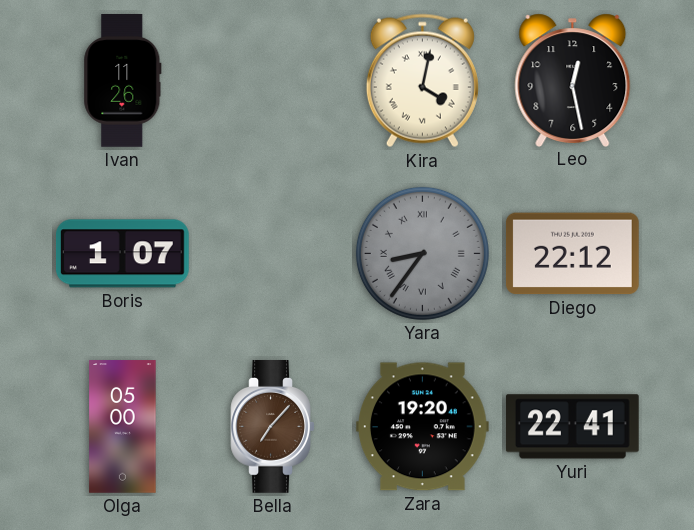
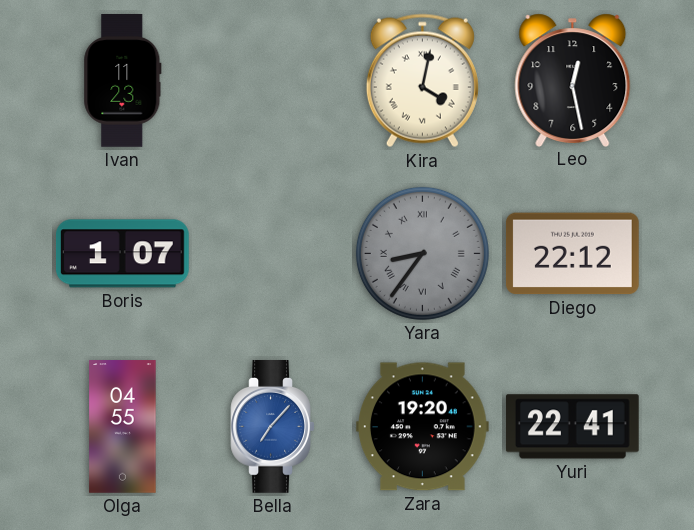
Ivan: 11:26 -> 11:23
Olga: 05:00 -> 04:55
Bella dial: brown -> blue
